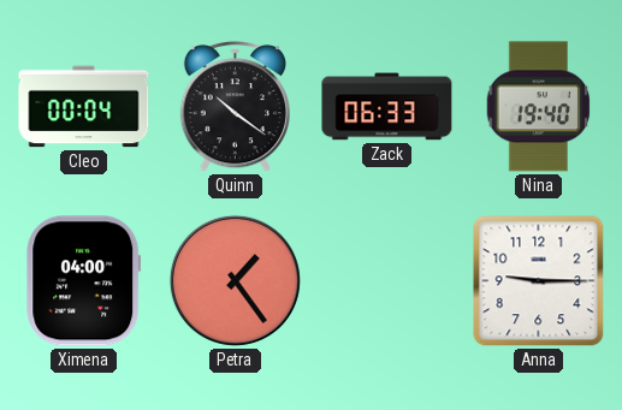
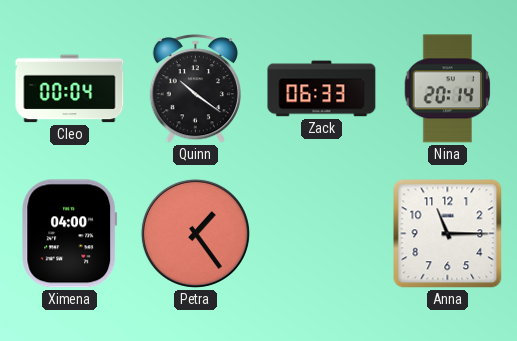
Nina: 19:40 -> 20:14
Anna: 9:15 -> 11:15
